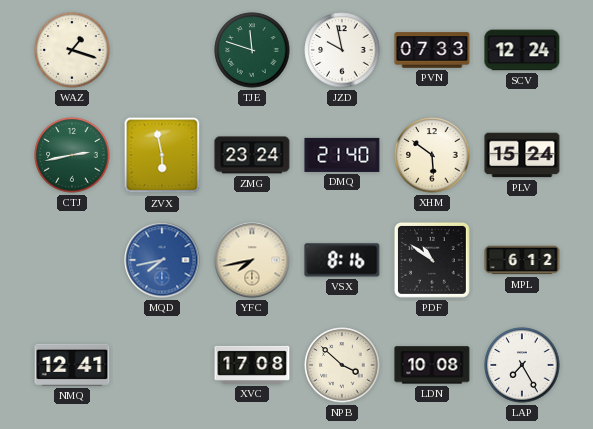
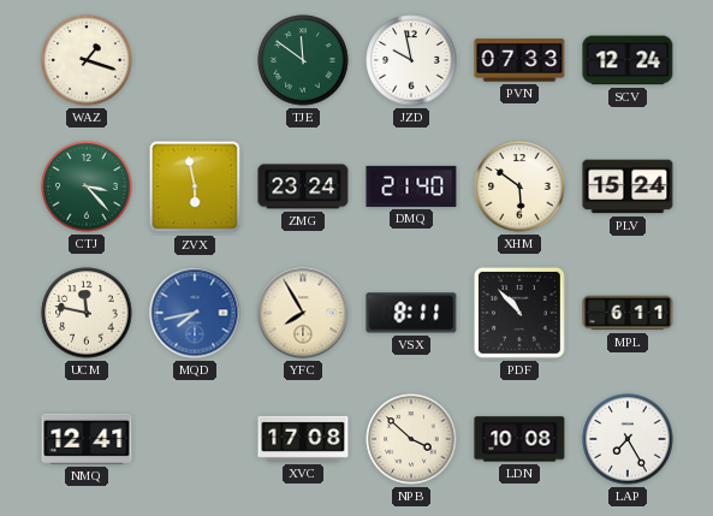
TJE: 11:48 -> 11:51
CTJ: 2:43 -> 3:23
UCM: none -> 11:47
YFC: 7:43 -> 7:55
VSX: 8:16 -> 8:11
PDF: 10:51 -> 10:53
MPL: 6:12 -> 6:11
